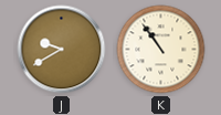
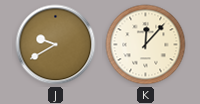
K: 10:54 -> 12:07
